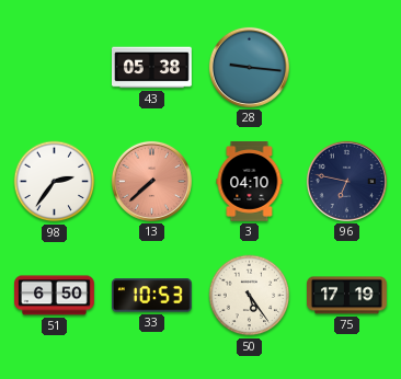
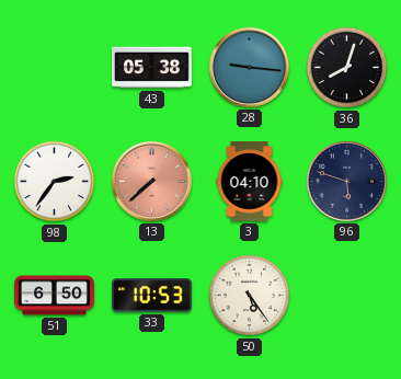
36: none -> 8:03
96: 6:47 -> 5:48
75: 17:19 -> none
